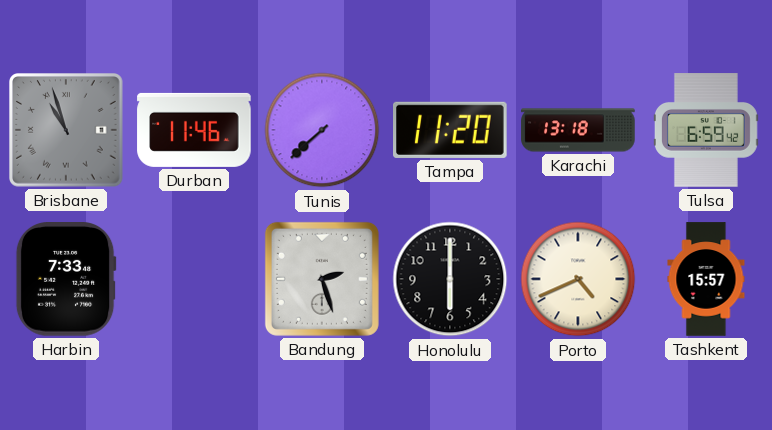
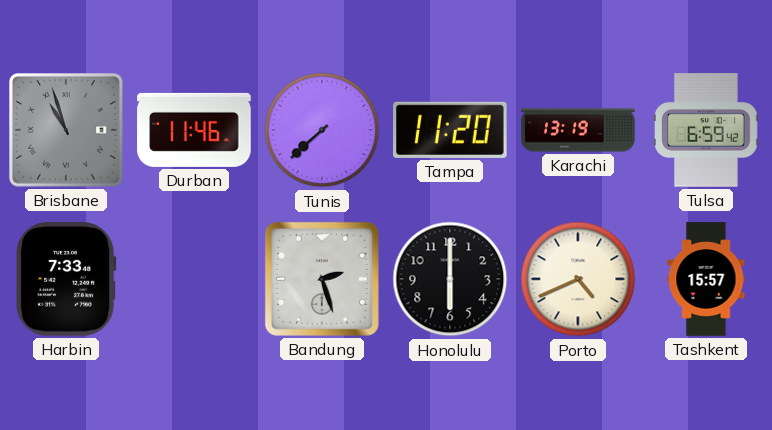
Karachi: 13:18 -> 13:19
